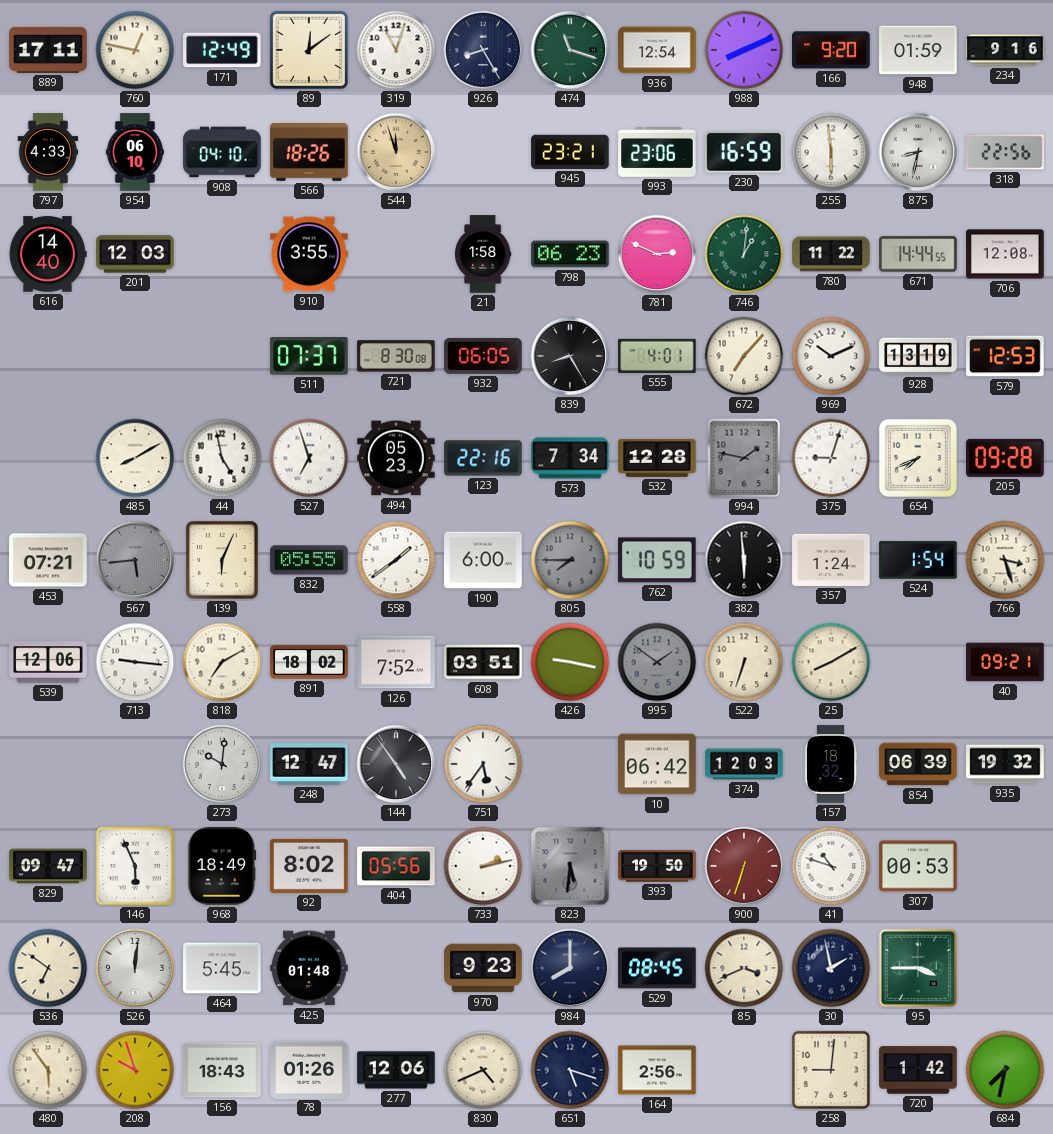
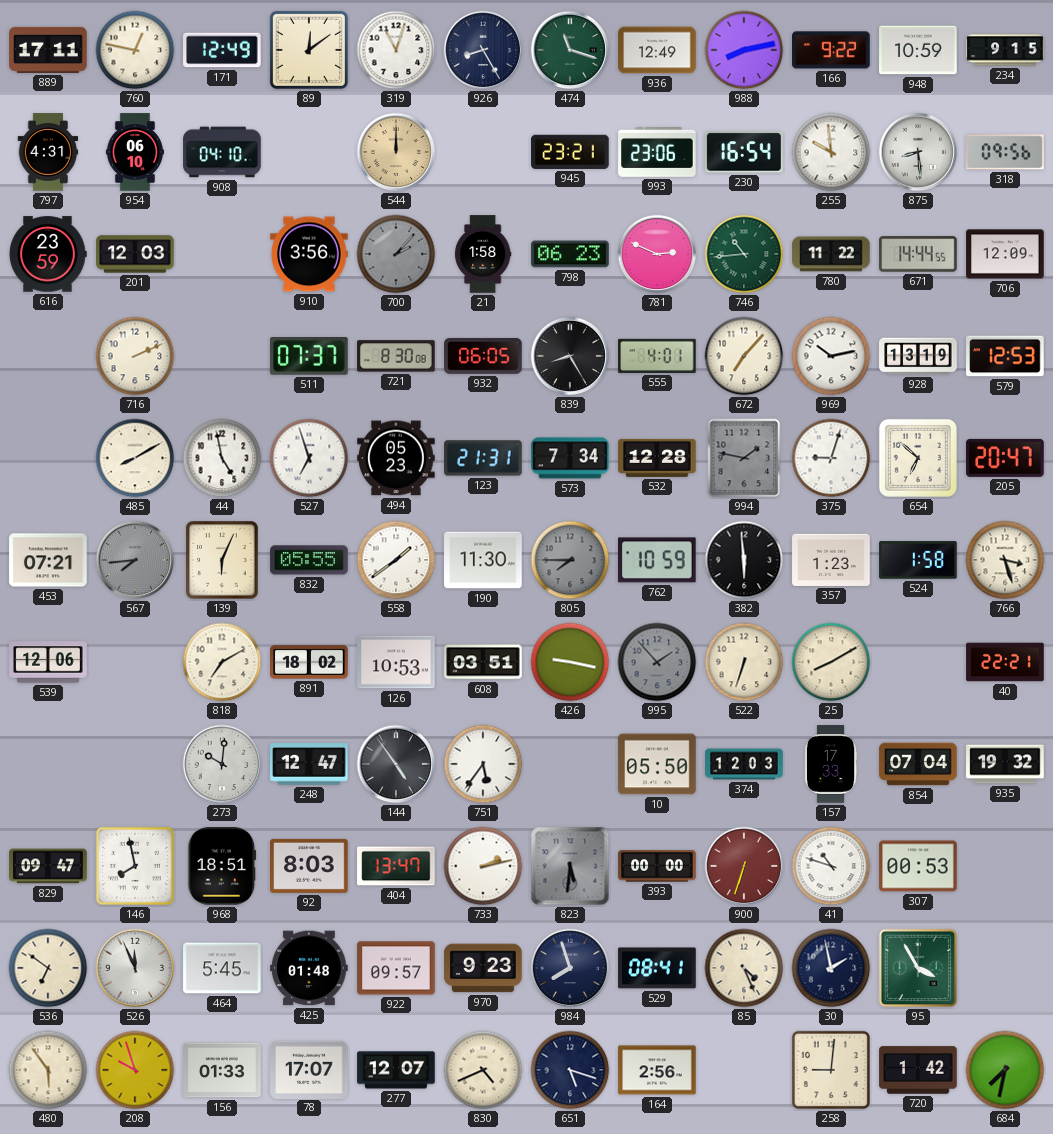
936: 12:54 -> 12:49
988: 8:11 -> 8:13
166: 9:20 -> 9:22
948: 01:59 -> 10:59
234: 9:16 -> 9:15
797: 4:33 -> 4:31
566: 18:26 -> none
544: 11:57 -> 12:00
230: 16:59 -> 16:54
255: 5:59 -> 9:59
875: 8:32 -> 8:29
318: 22:56 -> 09:56
616: 14:40 -> 23:59
910: 3:55 -> 3:56
700: none -> 2:07
746: 1:01 -> 10:44
706: 12:08 -> 12:09
716: none -> 2:11
969: 10:11 -> 10:13
123: 22:16 -> 21:31
654: 7:41 -> 6:52
205: 09:28 -> 20:47
567: 5:44 -> 7:44
190: 6:00 -> 11:30
357: 1:24 -> 1:23
524: 1:54 -> 1:58
713: 9:16 -> none
126: 7:52 -> 10:53
995: 1:51 -> 1:53
40: 09:21 -> 22:21
10: 06:42 -> 05:50
157: 18:32 -> 17:33
854: 06:39 -> 07:04
146: 5:56 -> 7:58
968: 18:49 -> 18:51
92: 8:02 -> 8:03
404: 05:56 -> 13:47
393: 19:50 -> 00:00
526: 12:01 -> 11:56
922: none -> 09:57
984: 8:00 -> 7:57
529: 08:45 -> 08:41
85: 3:41 -> 4:26
95: 3:45 -> 3:55
156: 18:43 -> 01:33
78: 01:26 -> 17:07
277: 12:06 -> 12:07
